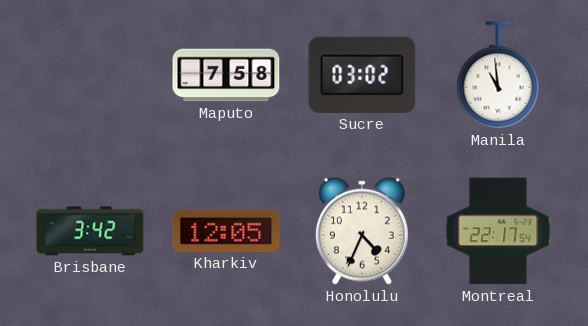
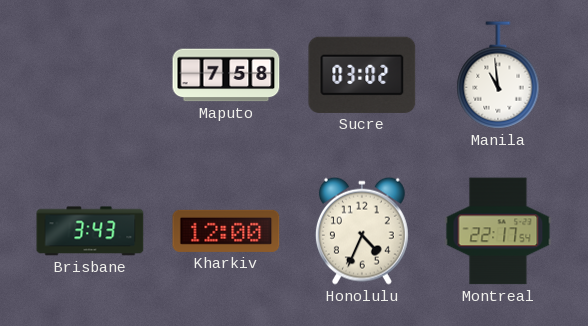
Brisbane: 3:42 -> 3:43
Kharkiv: 12:05 -> 12:00
